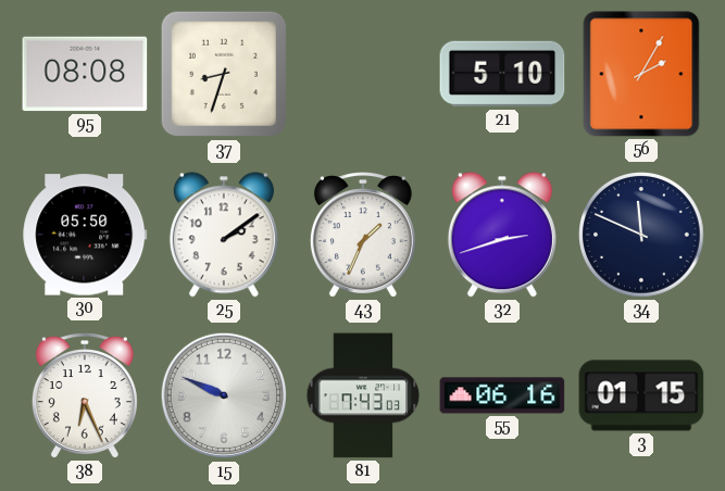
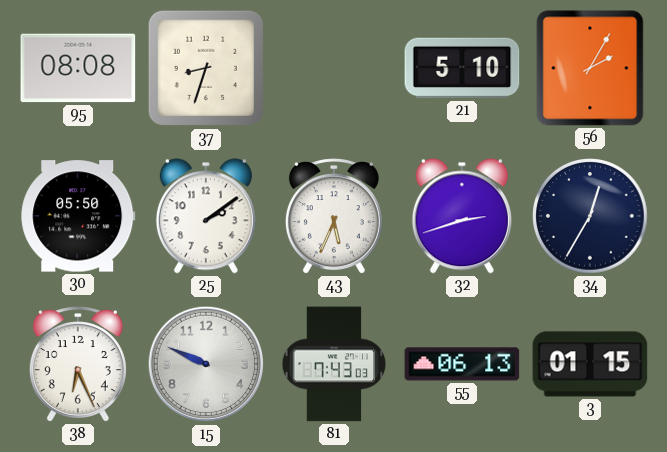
43: 1:34 -> 5:34
34: 11:49 -> 12:35
55: 06:16 -> 06:13
